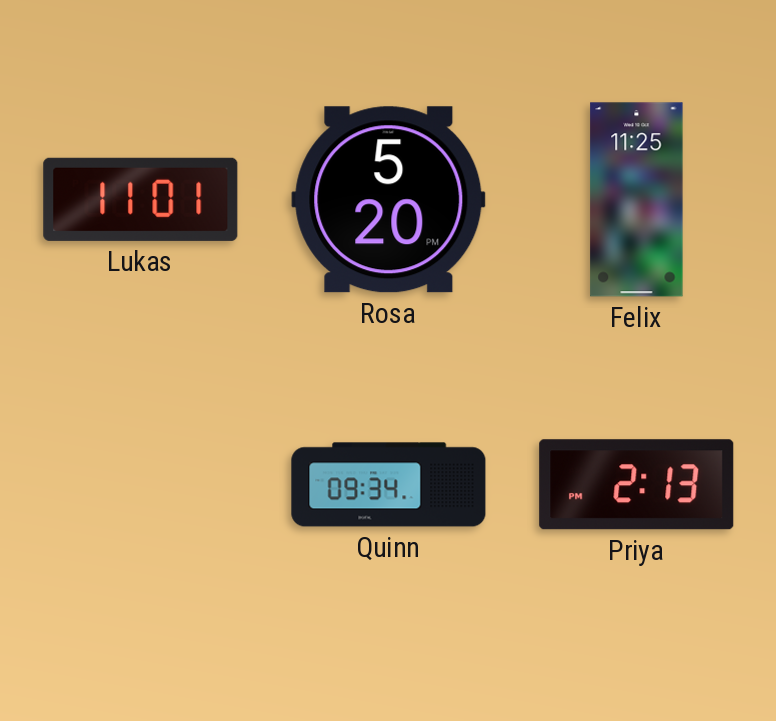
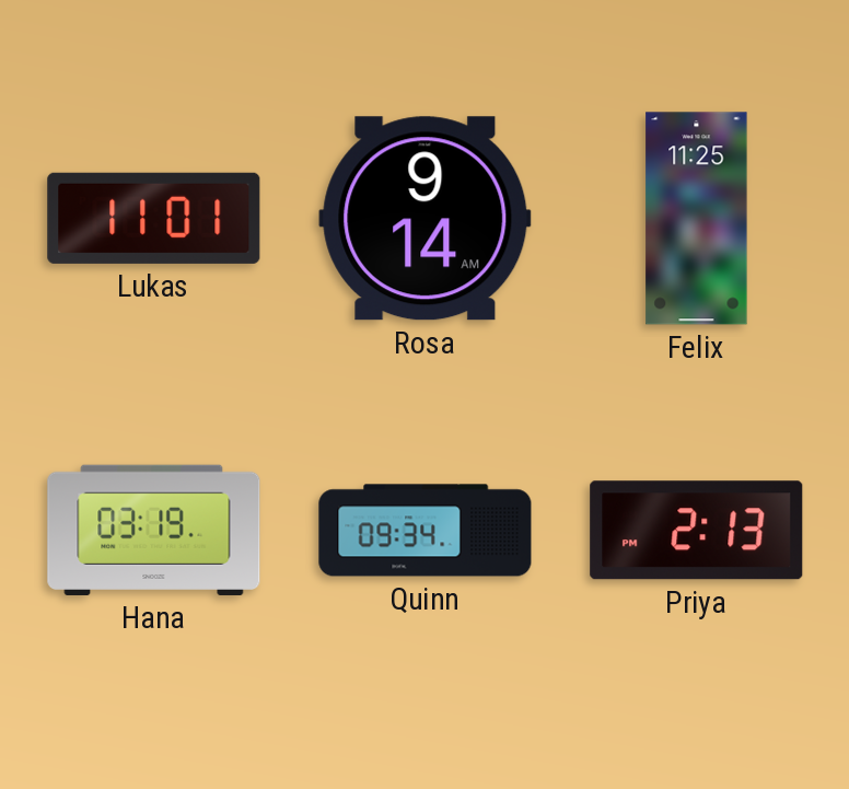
Rosa: 5:20 -> 9:14
Hana: none -> 03:19
